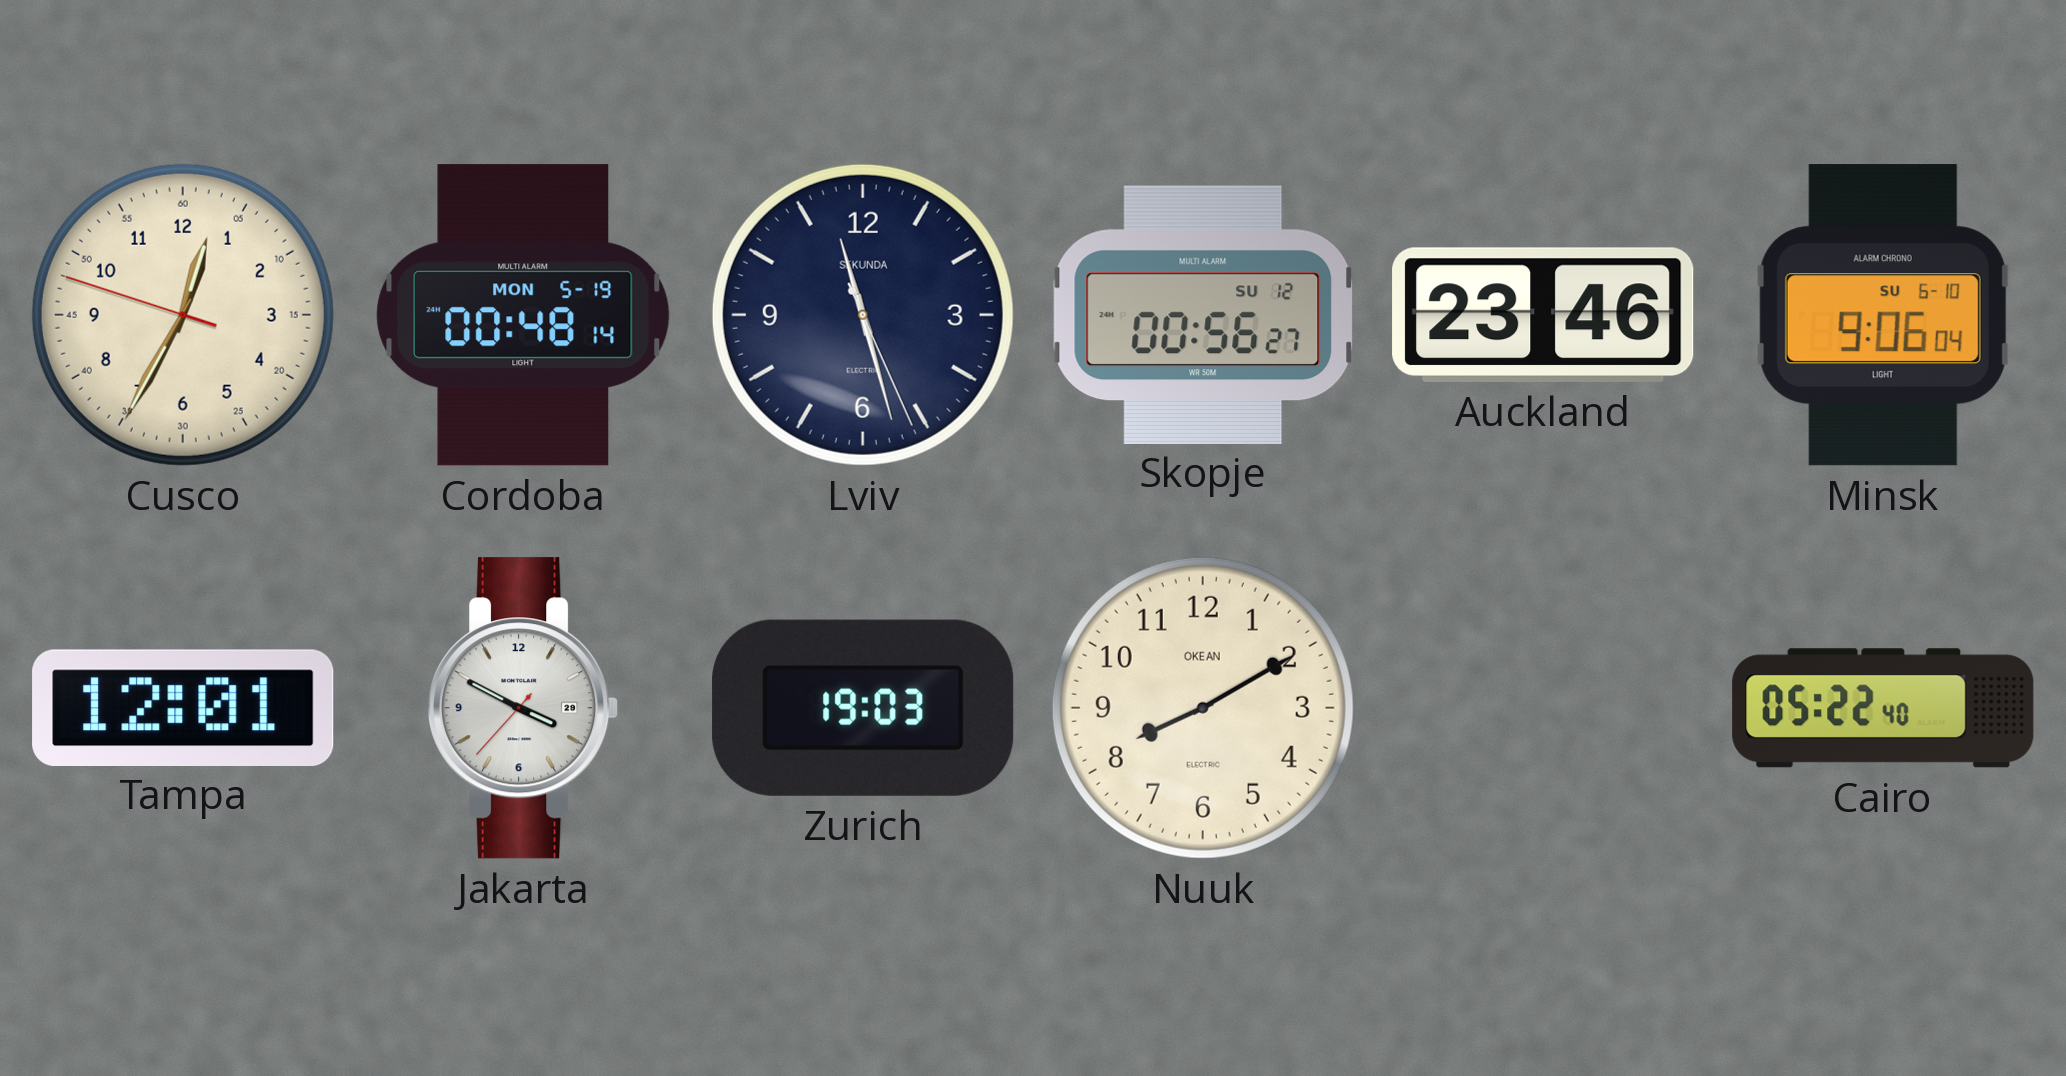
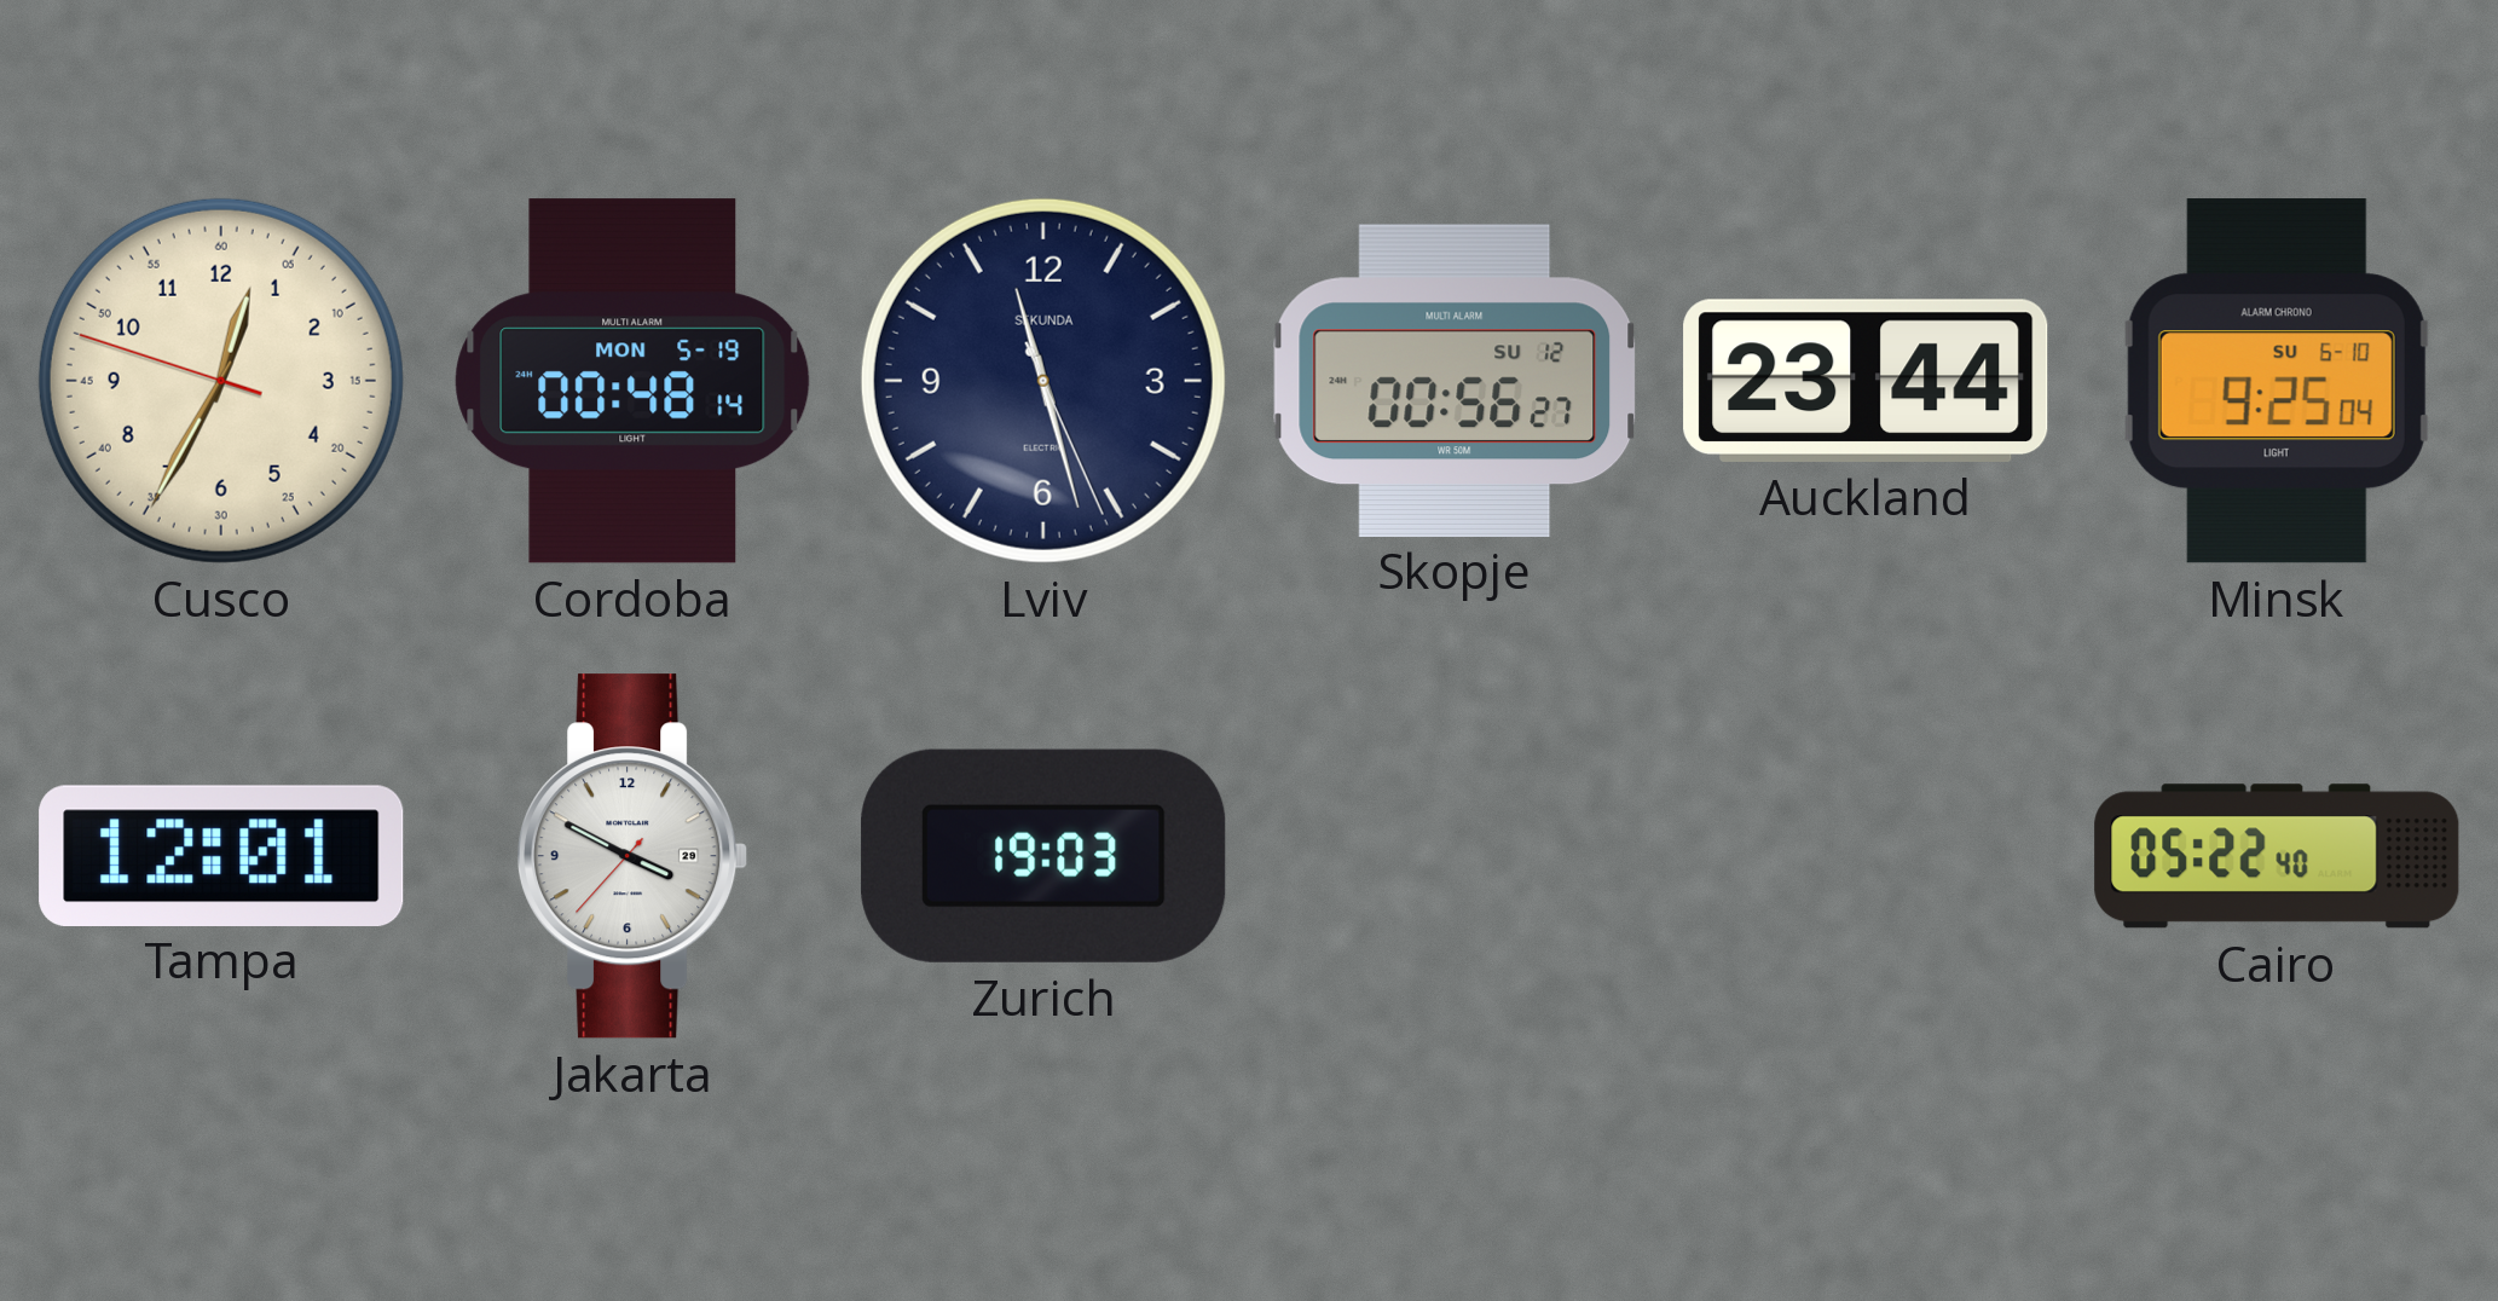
Auckland: 23:46 -> 23:44
Minsk: 9:06 -> 9:25
Nuuk: 8:10 -> none
